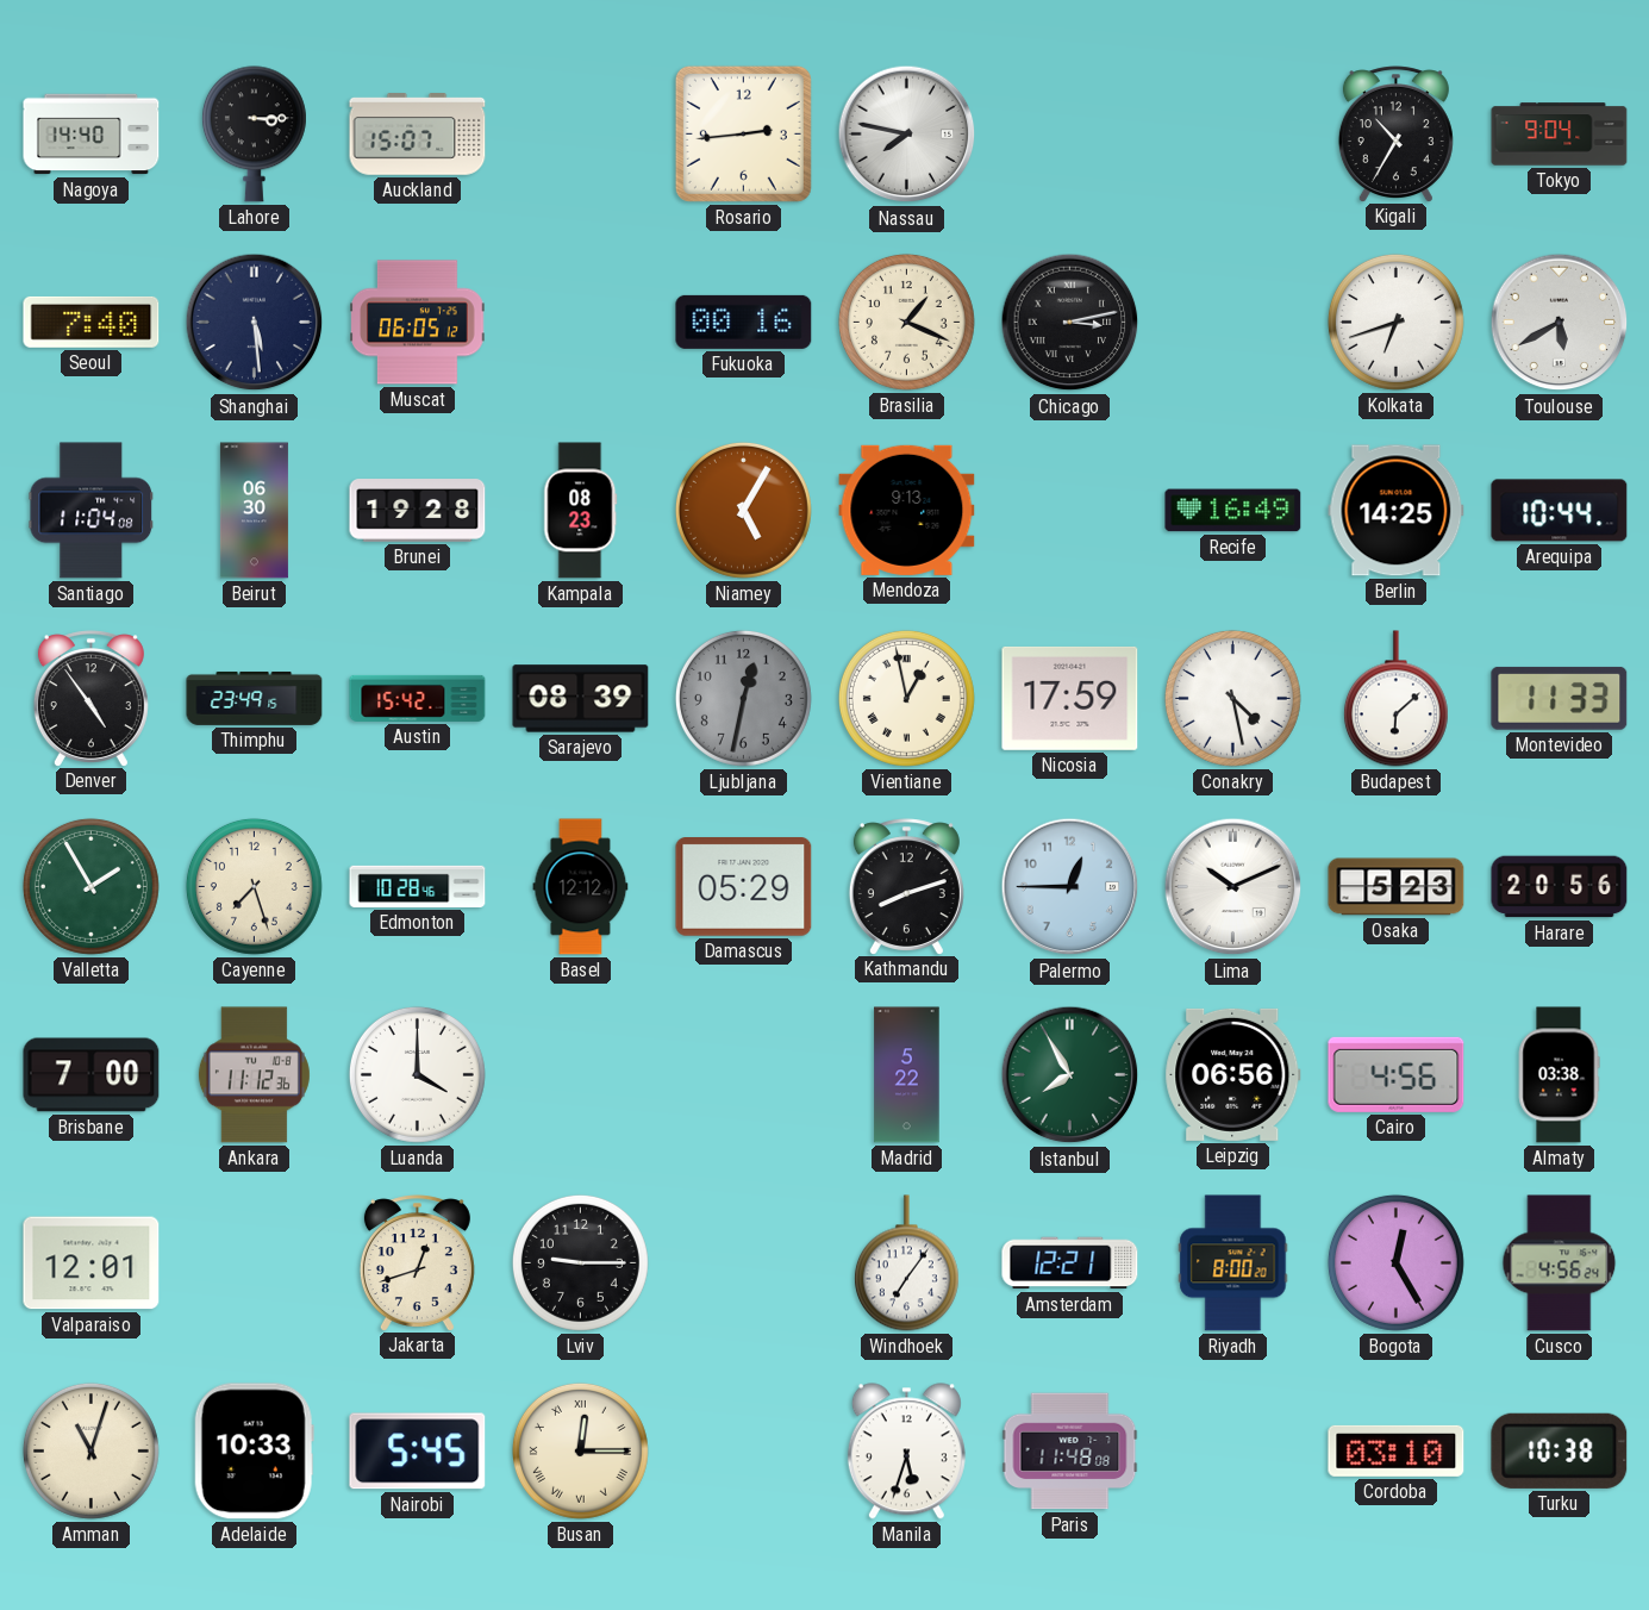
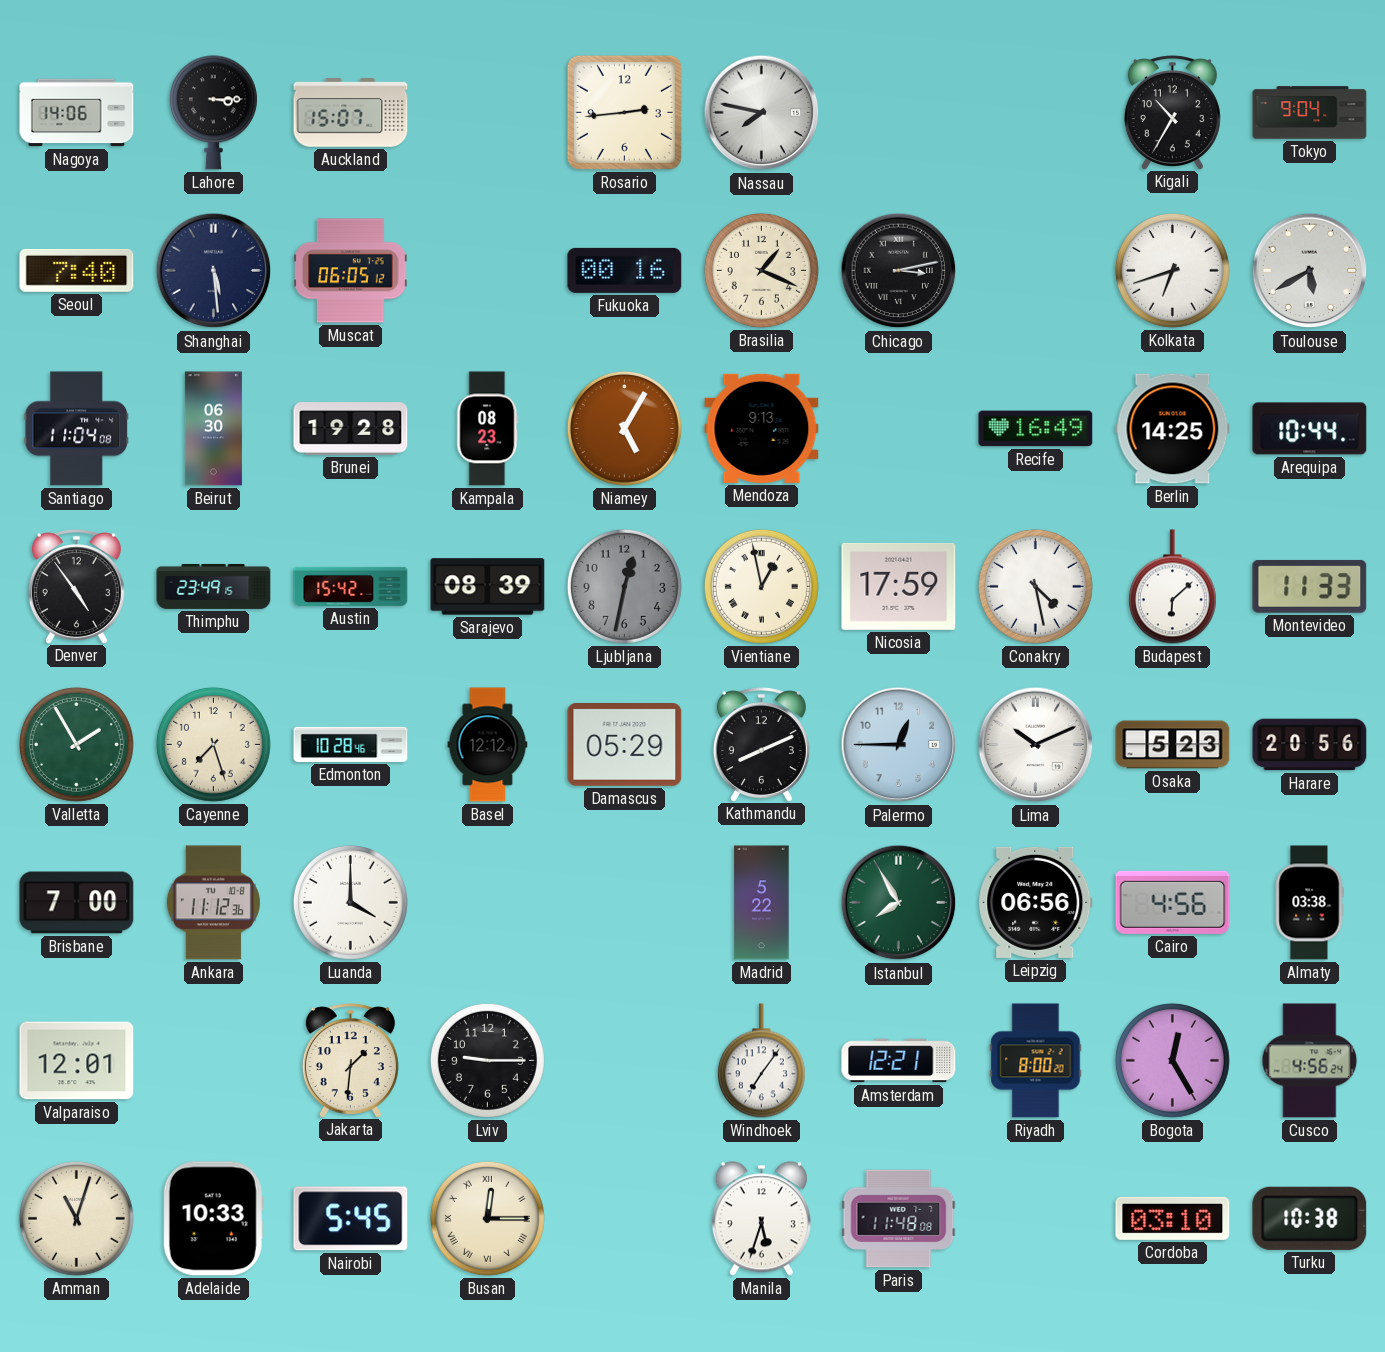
Nagoya: 14:40 -> 14:06
Kathmandu: 8:12 -> 8:11
Jakarta: 12:42 -> 1:31
